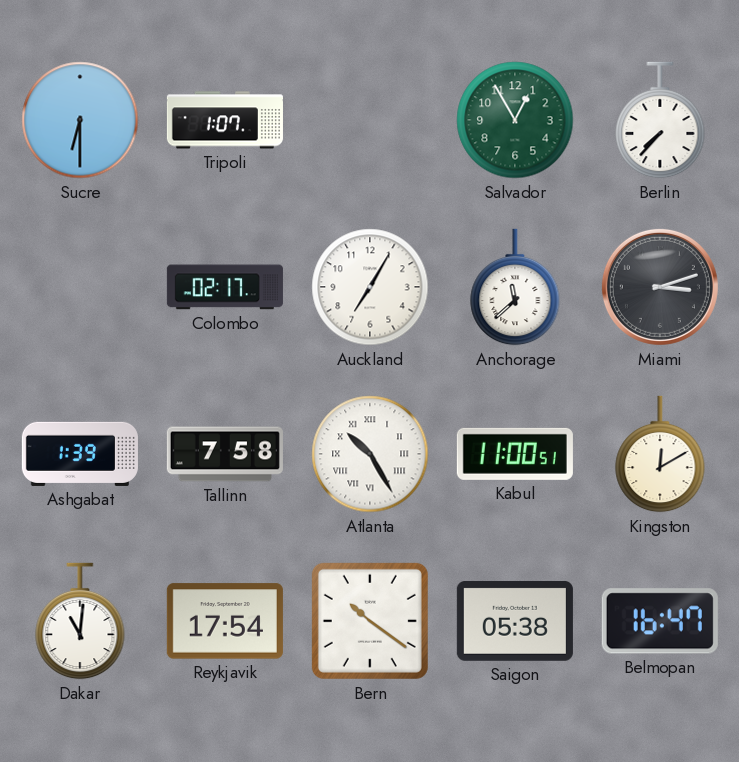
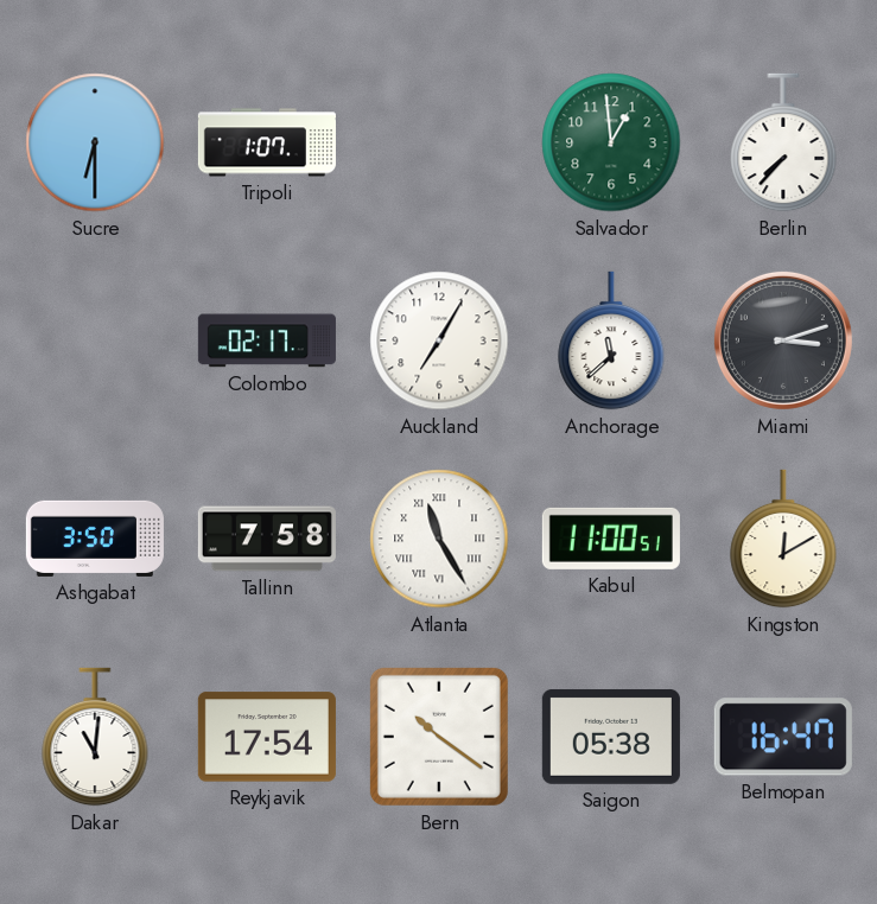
Salvador: 12:55 -> 12:59
Ashgabat: 1:39 -> 3:50
Atlanta: 10:25 -> 11:25
